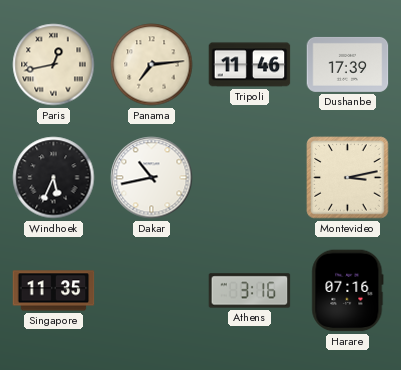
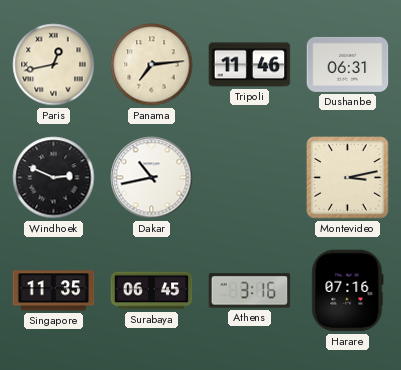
Dushanbe: 17:39 -> 06:31
Windhoek: 5:34 -> 2:49
Surabaya: none -> 06:45
